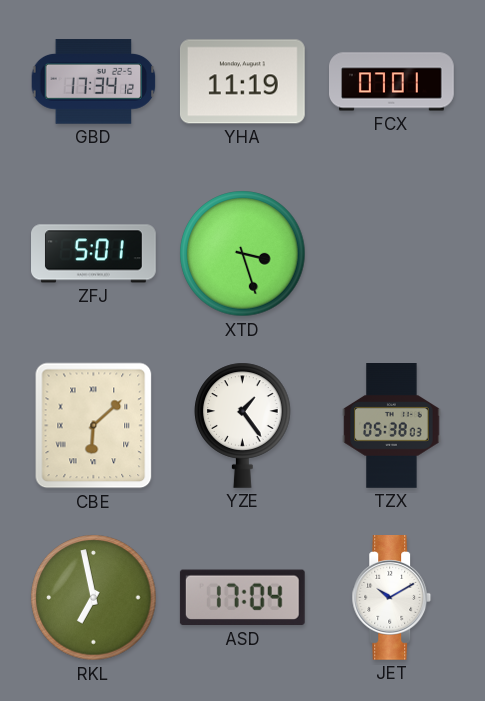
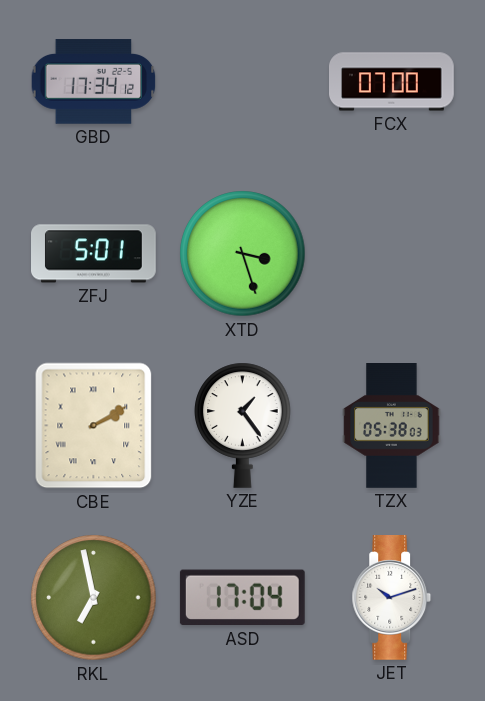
YHA: 11:19 -> none
FCX: 07:01 -> 07:00
CBE: 6:08 -> 2:10
JET: 10:10 -> 10:12
